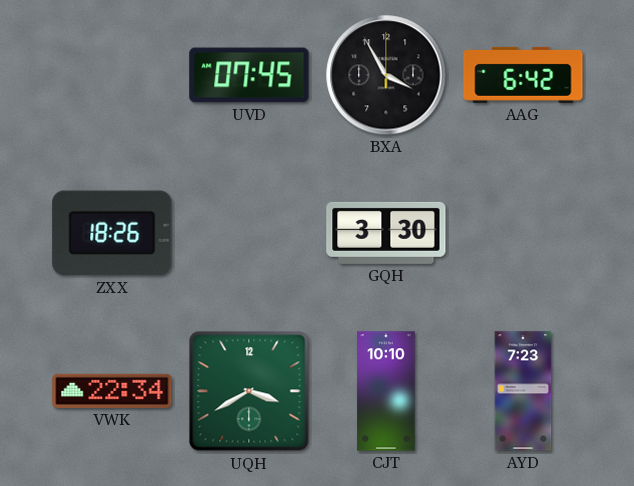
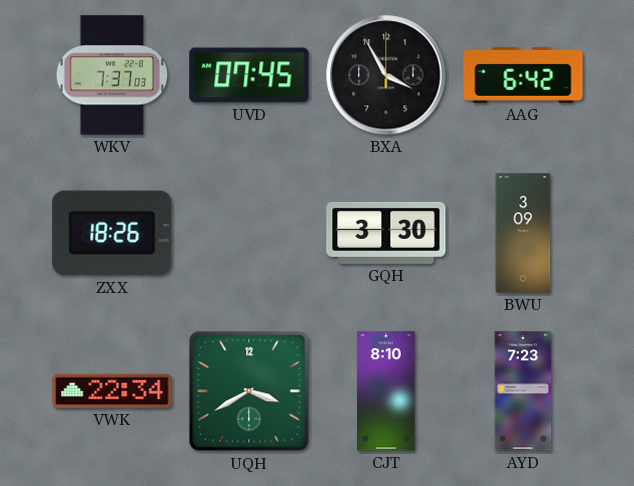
WKV: none -> 7:37
BWU: none -> 3:09
CJT: 10:10 -> 8:10
